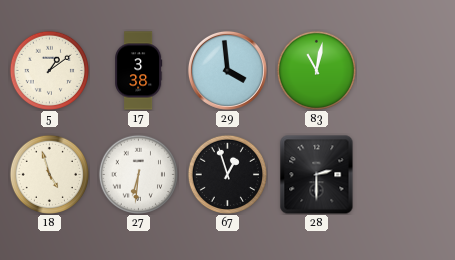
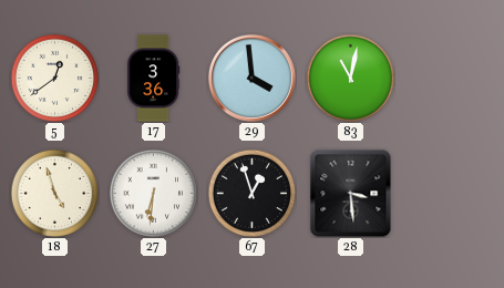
5: 1:09 -> 12:39
17: 3:38 -> 3:36
28: 2:30 -> 3:29
